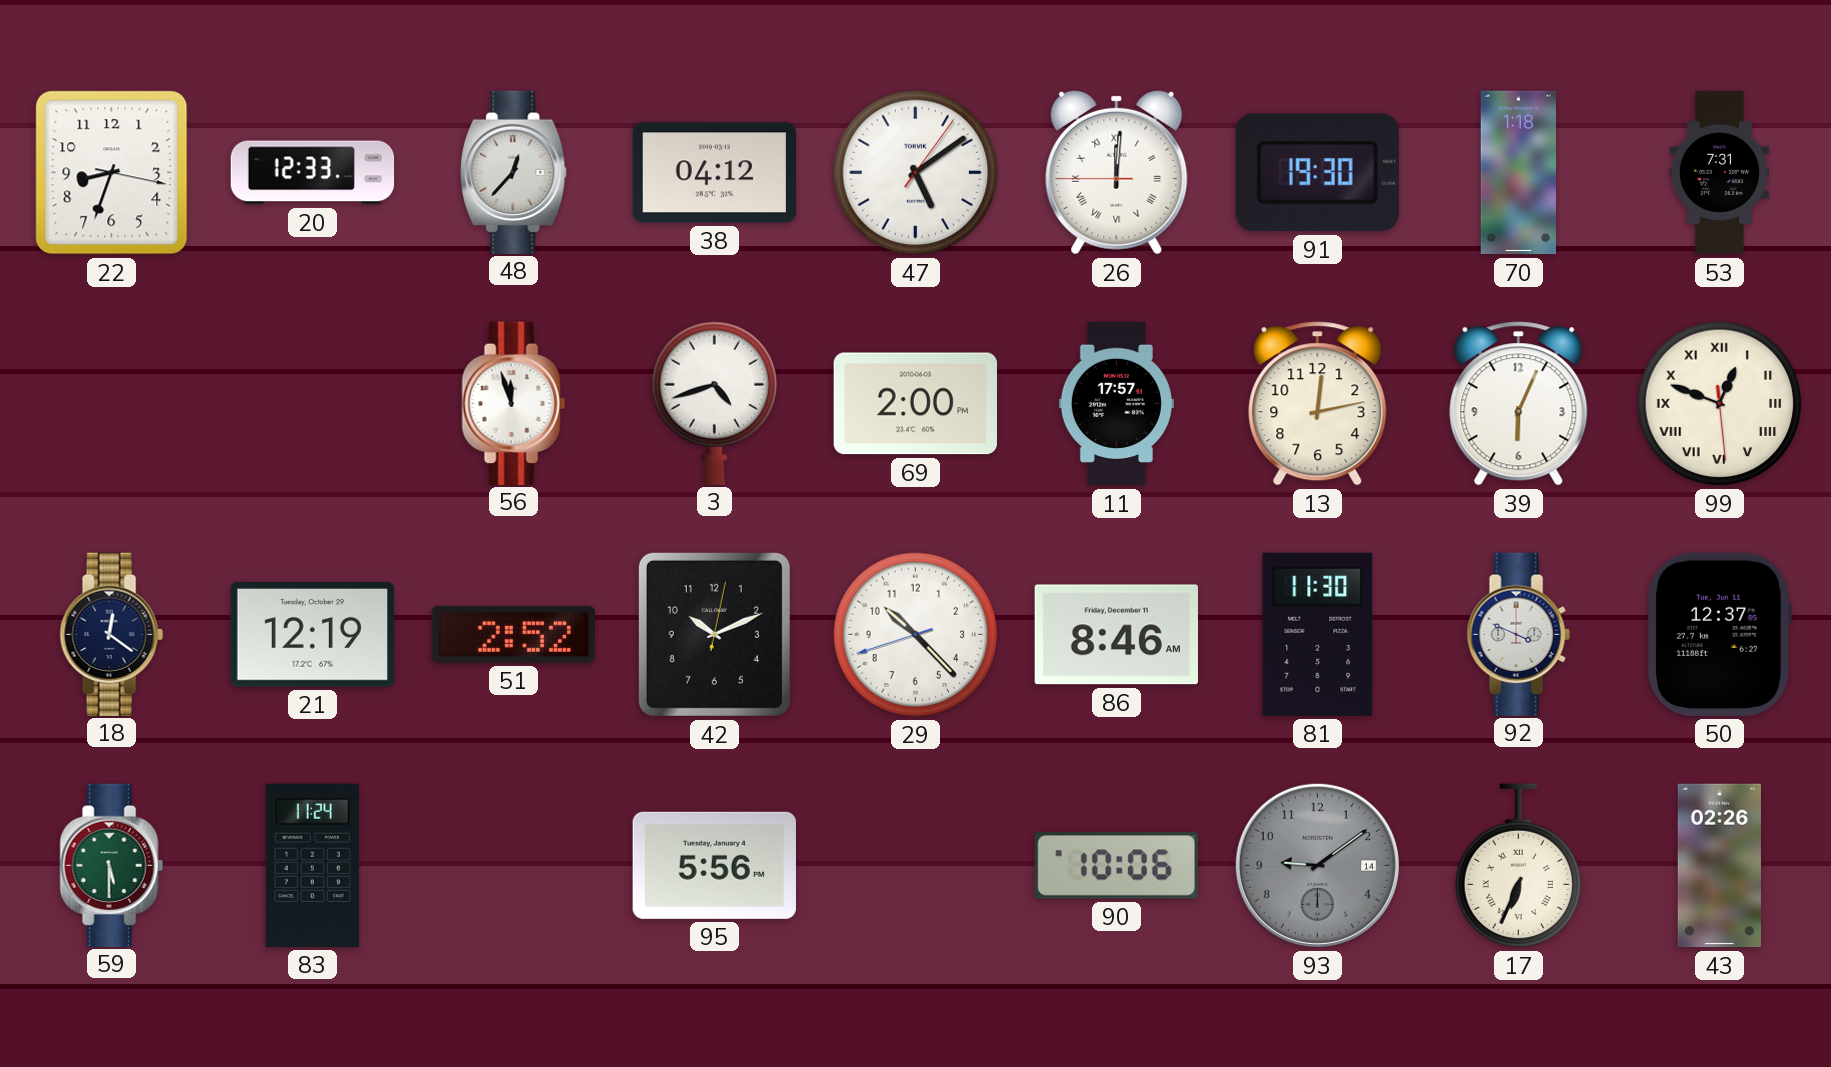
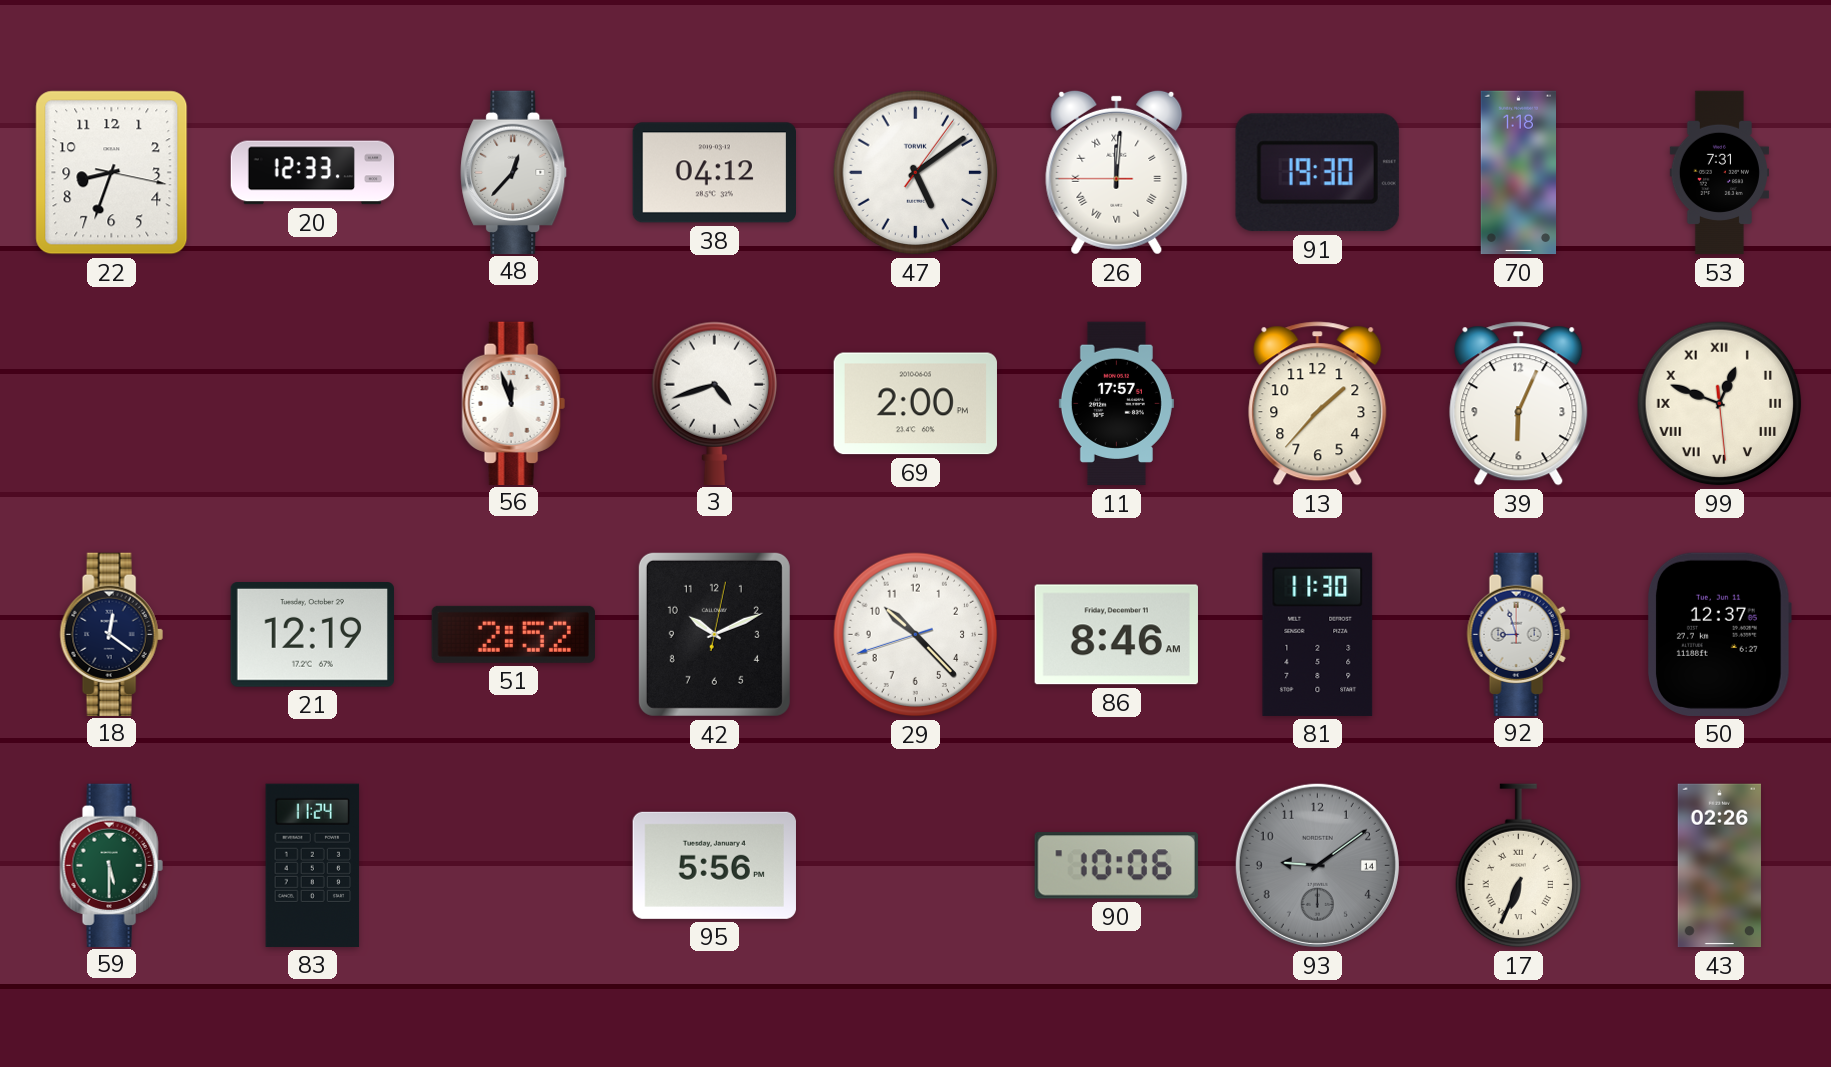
13: 12:13 -> 1:37
92: 3:49 -> 8:57
